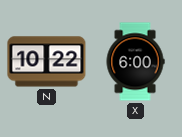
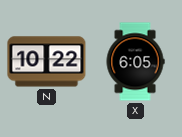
X: 6:00 -> 6:05
